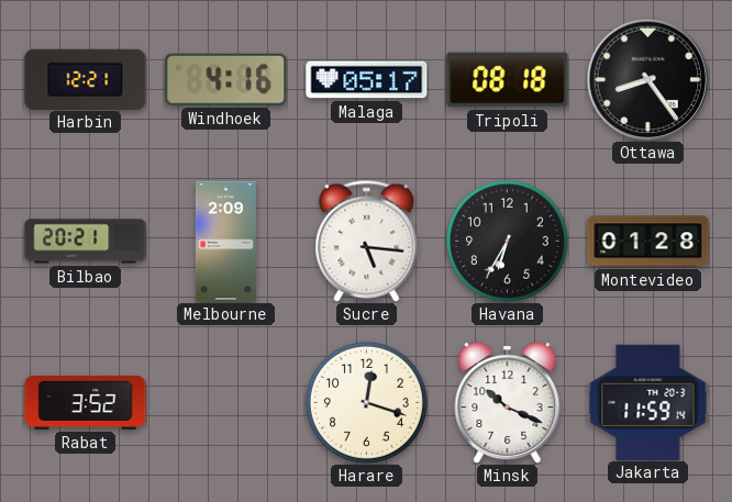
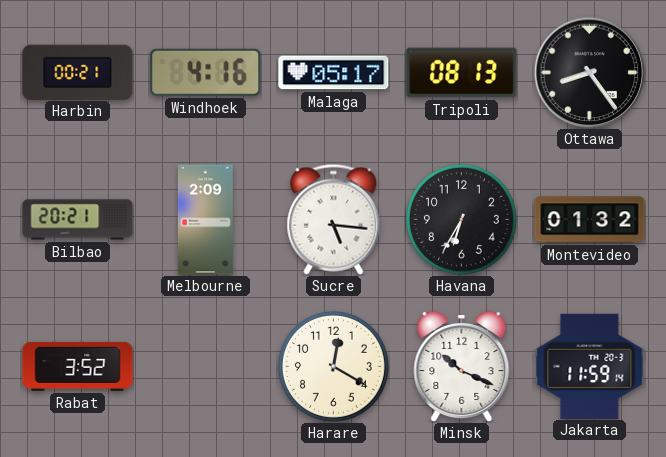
Harbin: 12:21 -> 00:21
Tripoli: 08:18 -> 08:13
Montevideo: 01:28 -> 01:32
Harare: 12:18 -> 12:20
